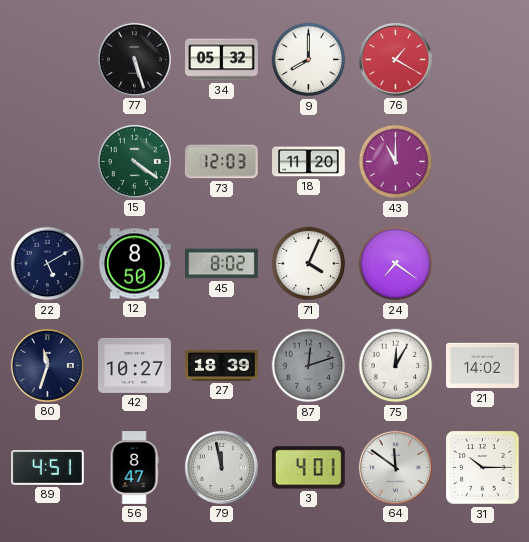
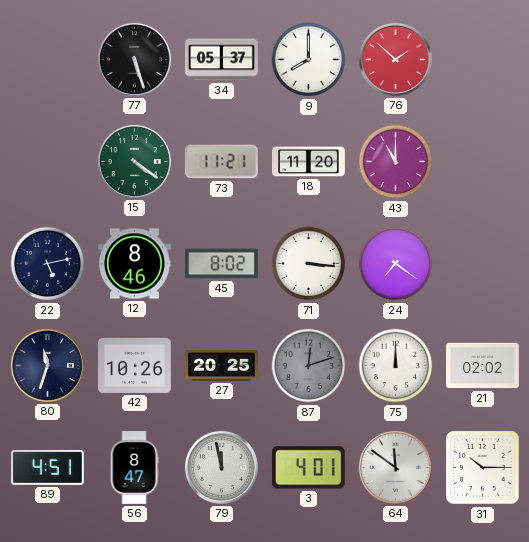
34: 05:32 -> 05:37
76: 1:20 -> 1:52
73: 12:03 -> 11:21
22: 5:10 -> 5:13
12: 8:50 -> 8:46
71: 4:04 -> 3:16
42: 10:27 -> 10:26
27: 18:39 -> 20:25
75: 12:05 -> 12:00
21: 14:02 -> 02:02
